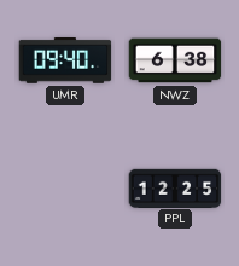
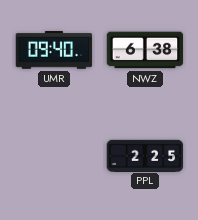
PPL: 12:25 -> 2:25
